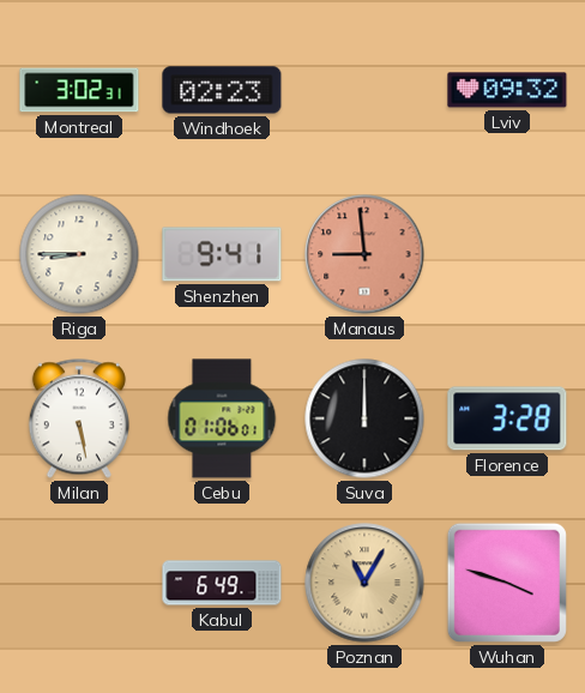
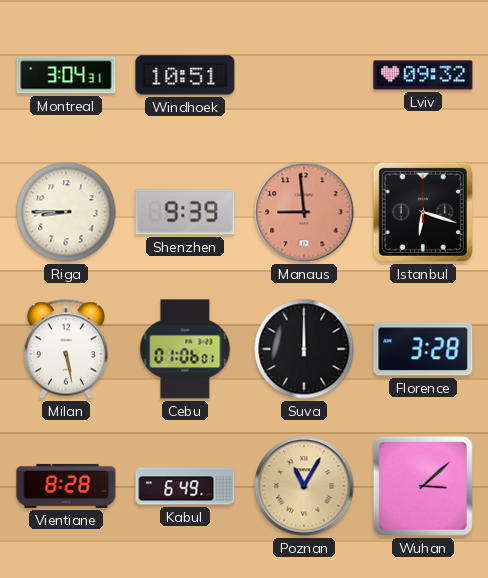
Montreal: 3:02 -> 3:04
Windhoek: 02:23 -> 10:51
Shenzhen: 9:41 -> 9:39
Istanbul: none -> 6:18
Vientiane: none -> 8:28
Wuhan: 3:48 -> 3:08
